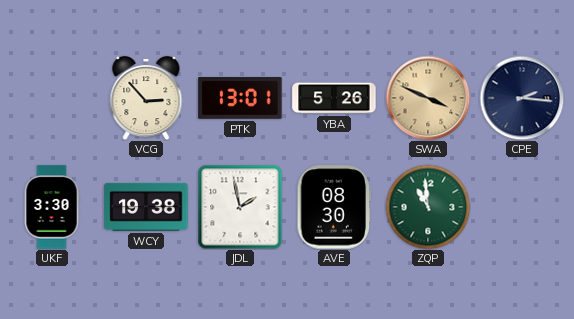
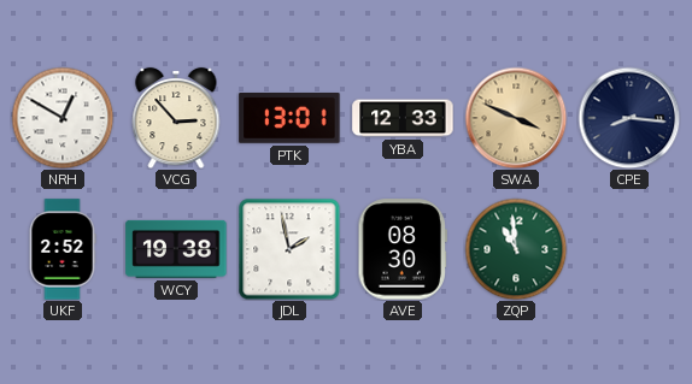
NRH: none -> 12:50
YBA: 5:26 -> 12:33
CPE: 2:16 -> 8:16
UKF: 3:30 -> 2:52
